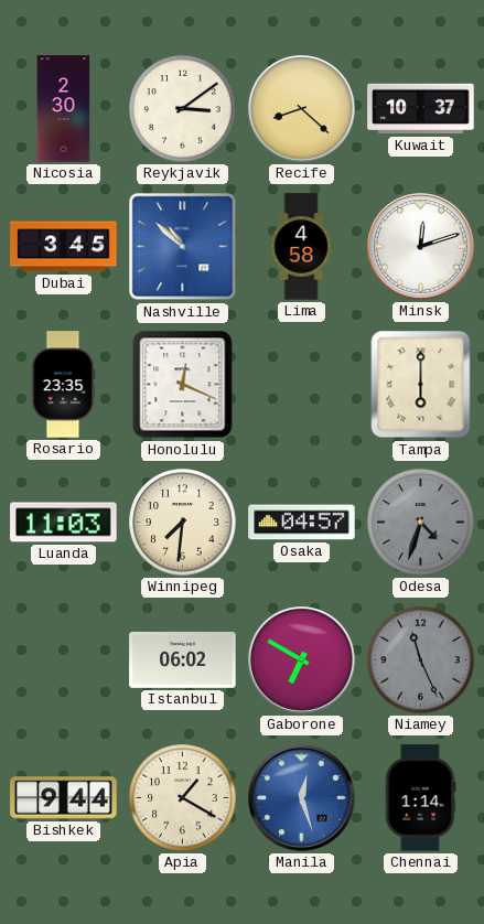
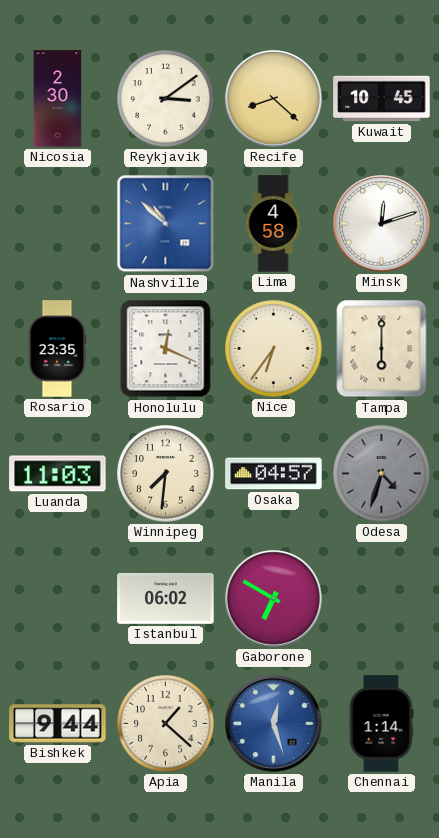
Kuwait: 10:37 -> 10:45
Dubai: 3:45 -> none
Nice: none -> 6:36
Niamey: 11:26 -> none
Apia: 1:20 -> 1:22
